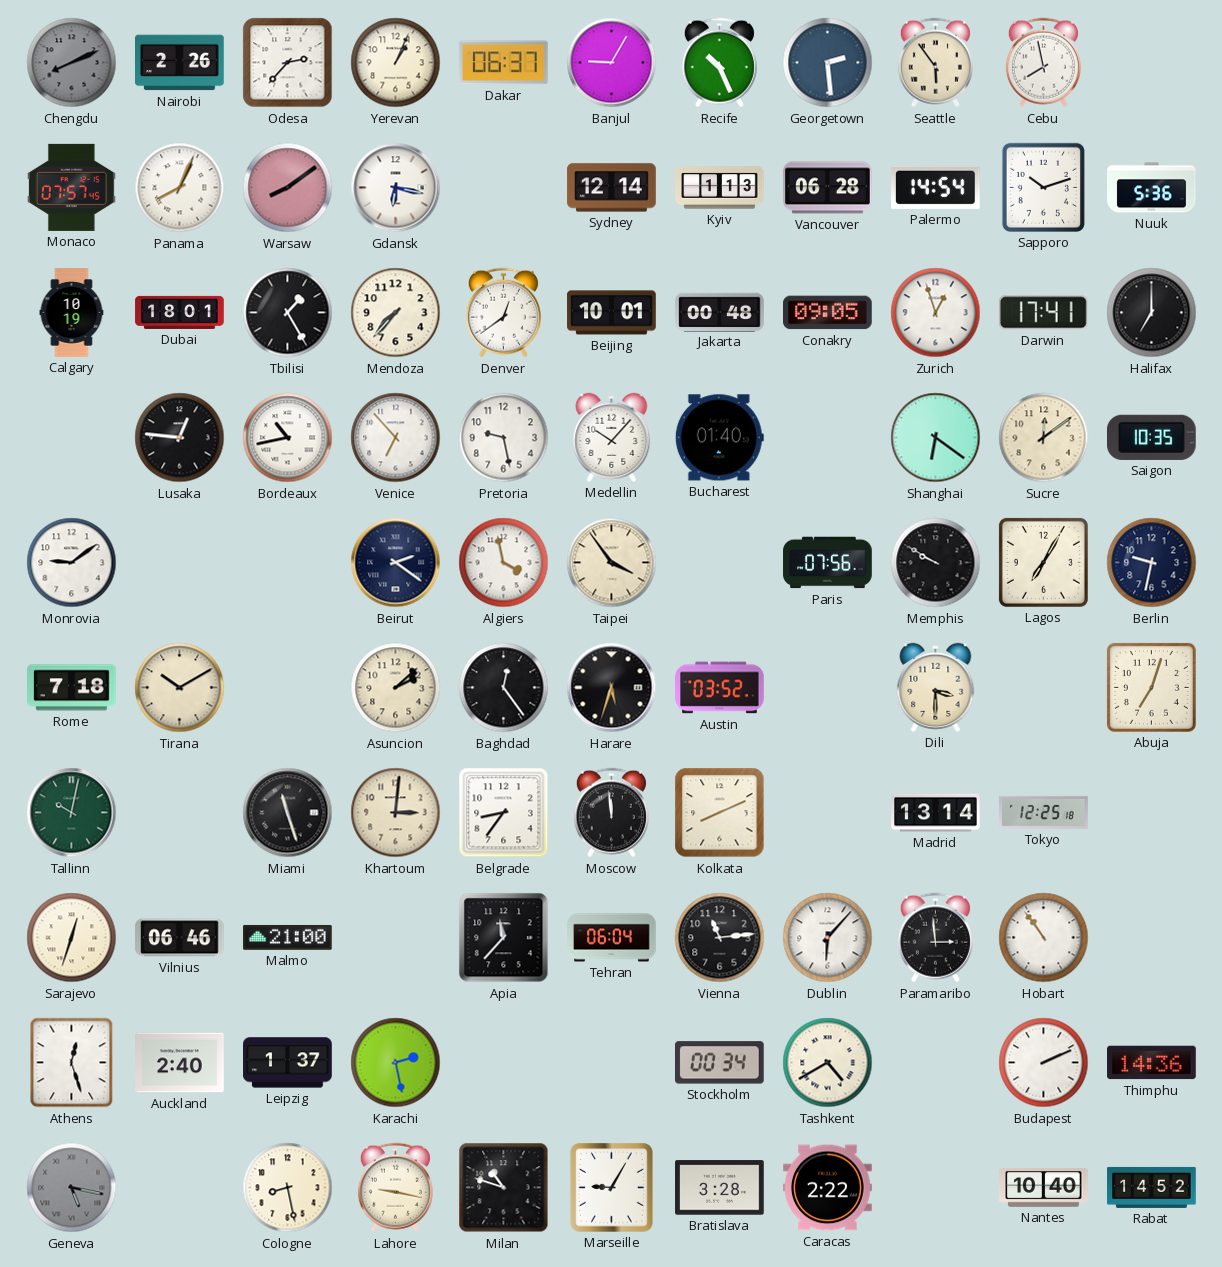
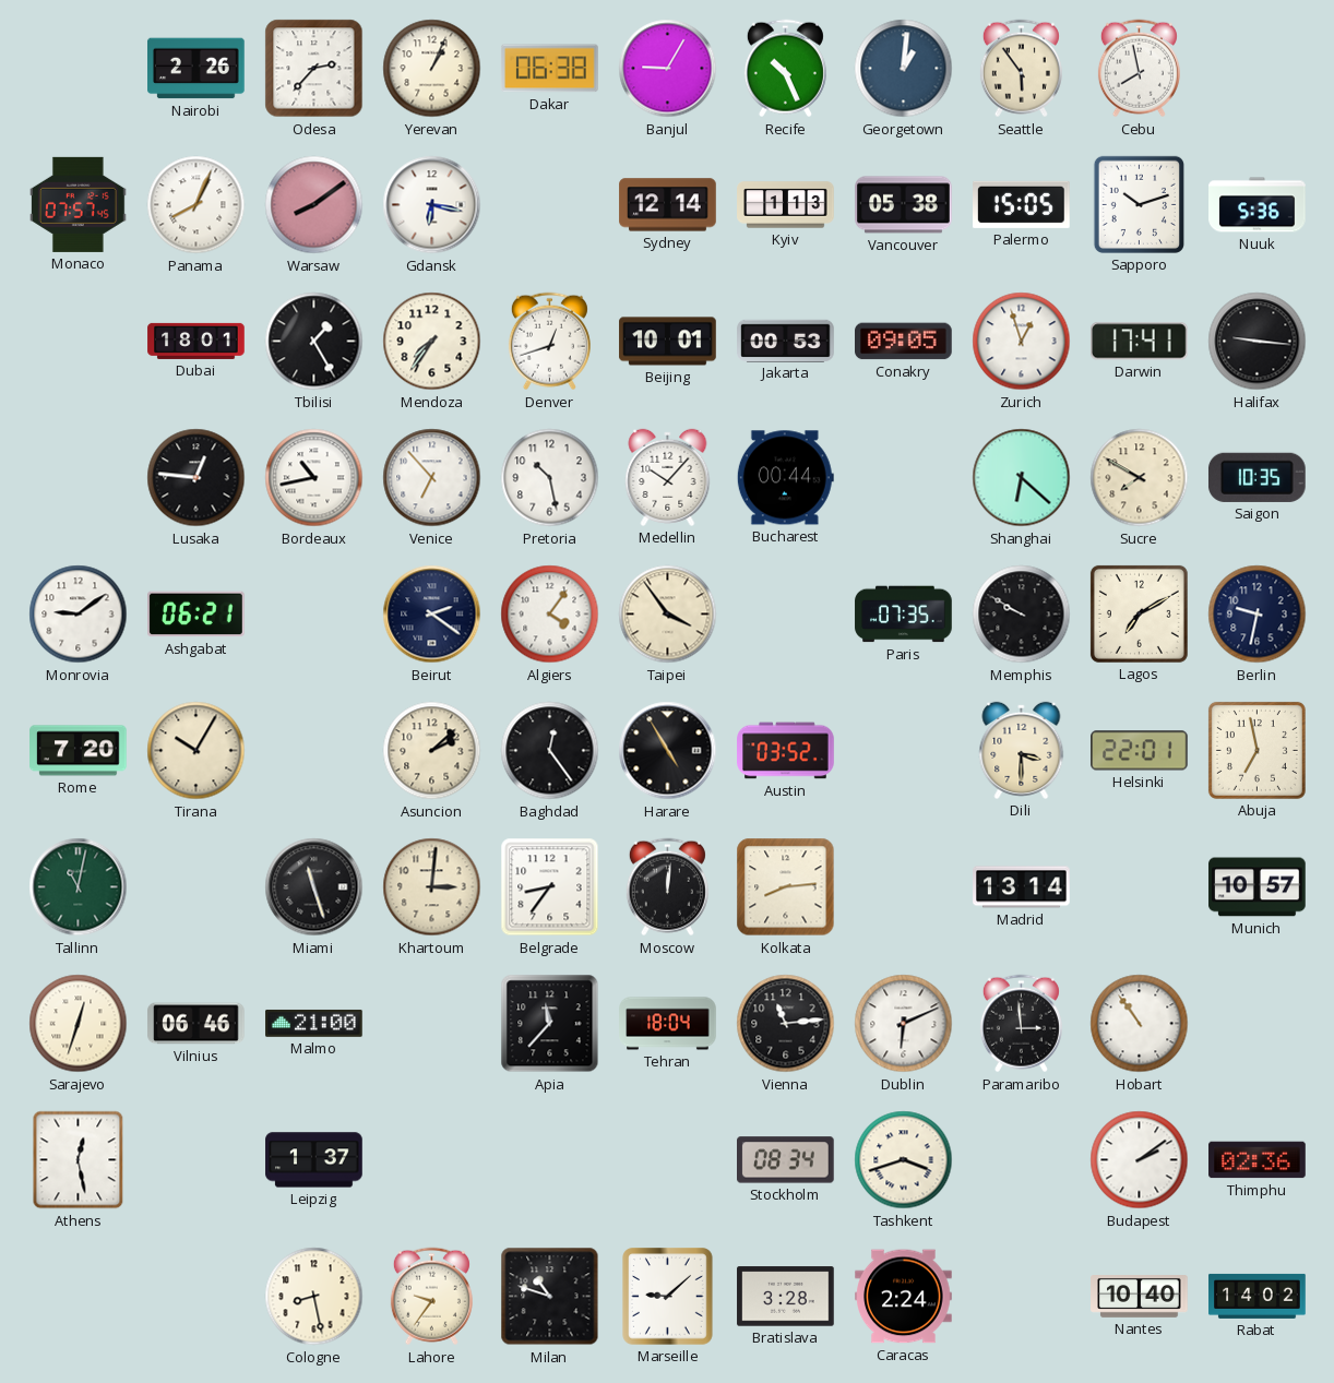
Chengdu: 8:11 -> none
Dakar: 06:37 -> 06:38
Georgetown: 2:29 -> 1:01
Vancouver: 06:28 -> 05:38
Palermo: 14:54 -> 15:05
Calgary: 10:19 -> none
Mendoza: 7:37 -> 7:36
Denver: 12:39 -> 12:42
Jakarta: 00:48 -> 00:53
Halifax: 7:00 -> 9:16
Pretoria: 9:28 -> 10:28
Bucharest: 01:40 -> 00:44
Shanghai: 6:21 -> 6:22
Sucre: 12:09 -> 7:50
Ashgabat: none -> 06:21
Algiers: 3:58 -> 4:06
Paris: 07:56 -> 07:35
Lagos: 7:05 -> 7:10
Rome: 7:18 -> 7:20
Tirana: 10:10 -> 10:05
Harare: 5:33 -> 4:55
Helsinki: none -> 22:01
Abuja: 7:03 -> 6:58
Tallinn: 10:02 -> 11:02
Moscow: 11:59 -> 12:01
Kolkata: 8:11 -> 8:14
Tokyo: 12:25 -> none
Munich: none -> 10:57
Tehran: 06:04 -> 18:04
Dublin: 6:07 -> 6:11
Athens: 12:27 -> 12:28
Auckland: 2:40 -> none
Karachi: 2:28 -> none
Stockholm: 00:34 -> 08:34
Tashkent: 4:40 -> 3:42
Budapest: 2:11 -> 2:09
Thimphu: 14:36 -> 02:36
Geneva: 5:17 -> none
Lahore: 9:17 -> 9:36
Marseille: 9:05 -> 9:08
Caracas: 2:22 -> 2:24
Rabat: 14:52 -> 14:02
